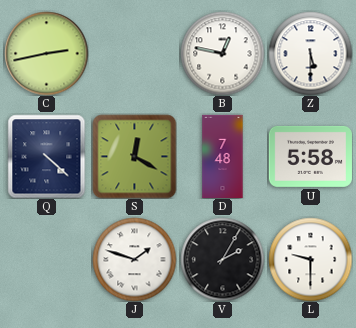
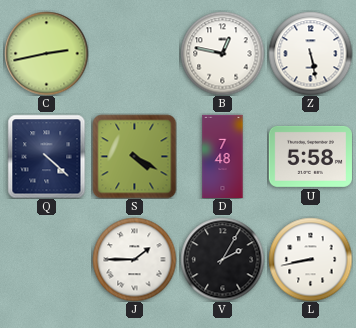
Z: 5:30 -> 5:28
S: 12:20 -> 4:20
J: 1:48 -> 1:45
L: 9:30 -> 8:43
